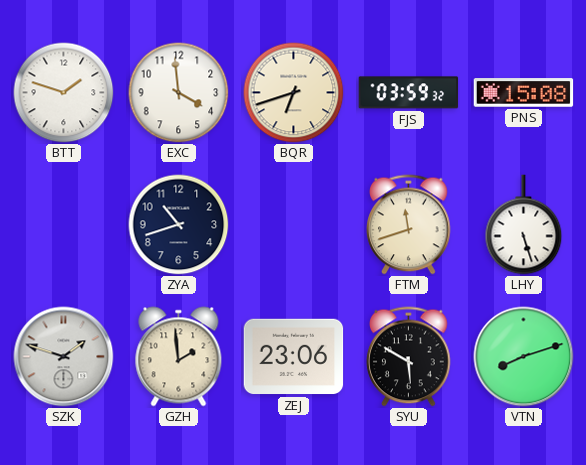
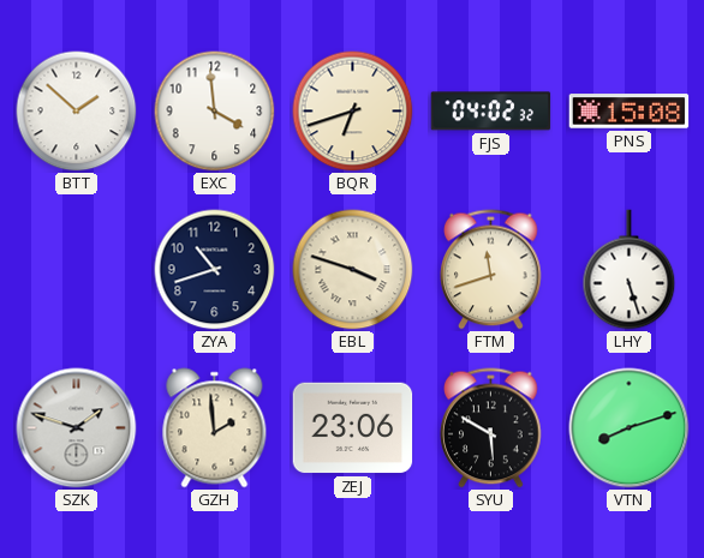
BTT: 1:48 -> 1:52
FJS: 03:59 -> 04:02
EBL: none -> 3:48
